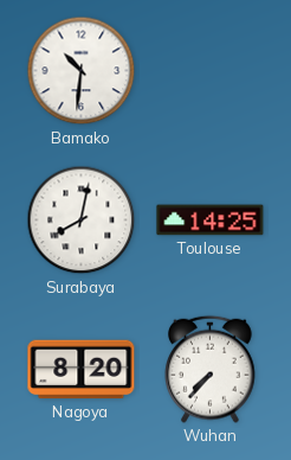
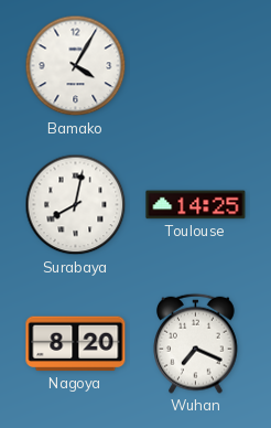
Bamako: 10:31 -> 4:05
Wuhan: 7:37 -> 7:19
